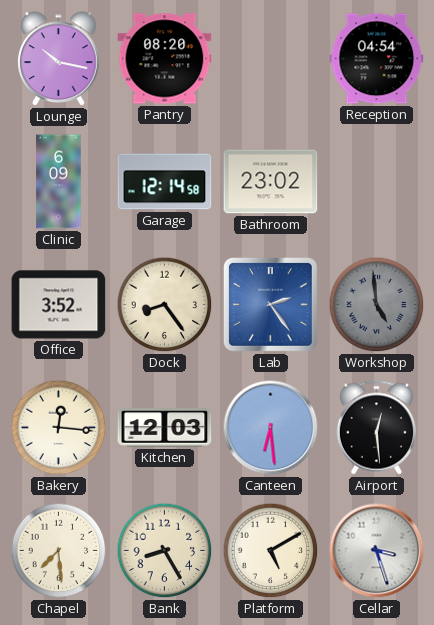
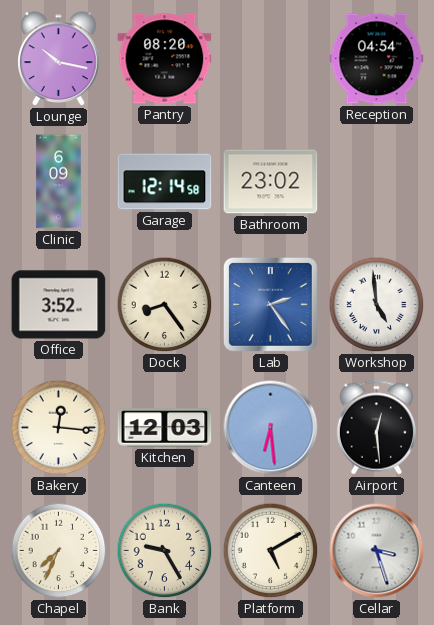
Workshop dial: grey -> white
Chapel: 7:29 -> 7:34
Bank: 8:25 -> 9:25
